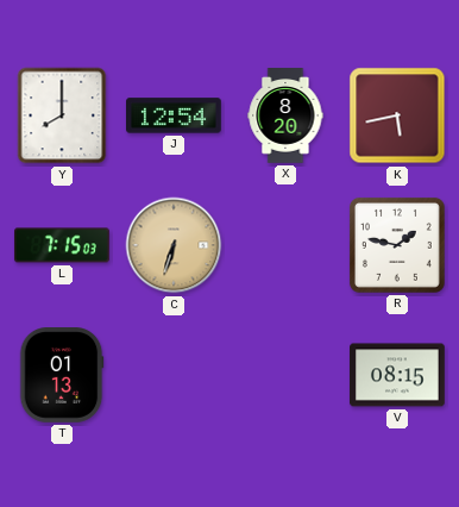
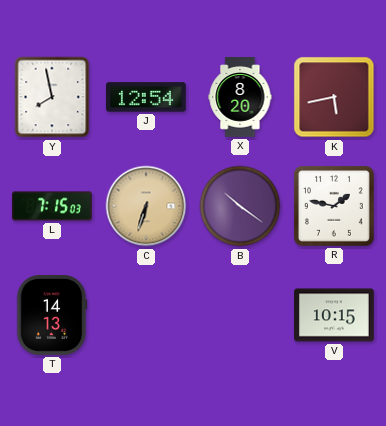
Y: 8:00 -> 7:58
B: none -> 10:21
T: 01:13 -> 14:13
V: 08:15 -> 10:15
